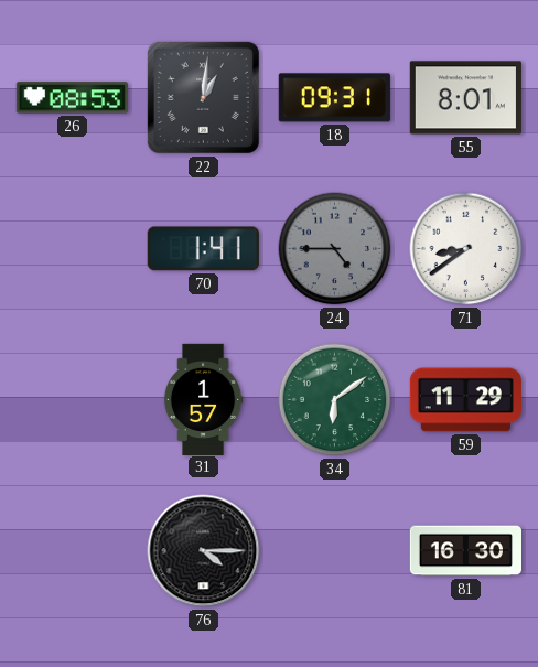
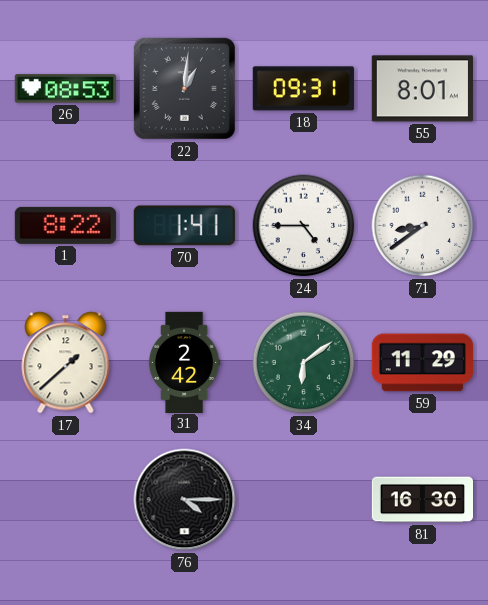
1: none -> 8:22
24 dial: grey -> white
17: none -> 1:38
31: 1:57 -> 2:42
